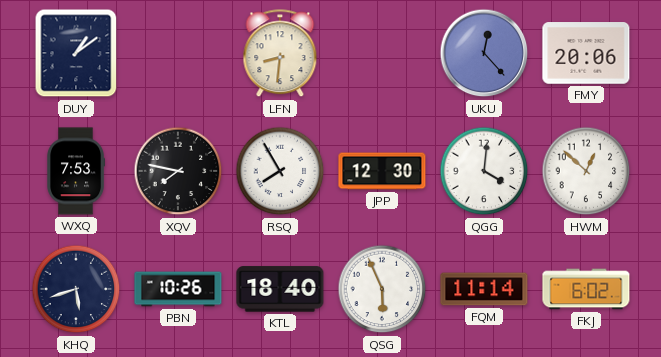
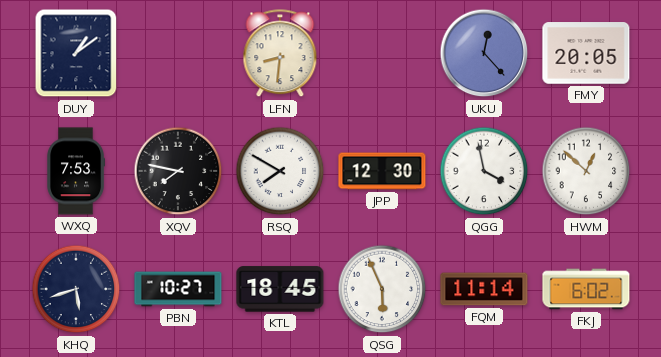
FMY: 20:06 -> 20:05
RSQ: 7:55 -> 7:50
QGG: 4:01 -> 3:58
PBN: 10:26 -> 10:27
KTL: 18:40 -> 18:45
